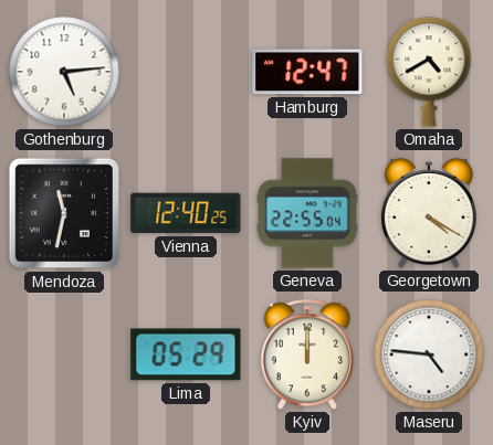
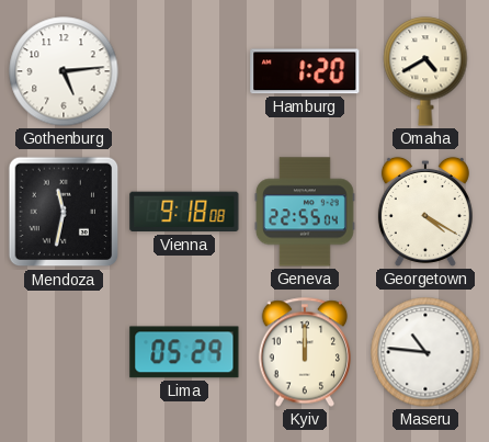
Hamburg: 12:47 -> 1:20
Vienna: 12:40 -> 9:18
Maseru: 4:46 -> 10:46
